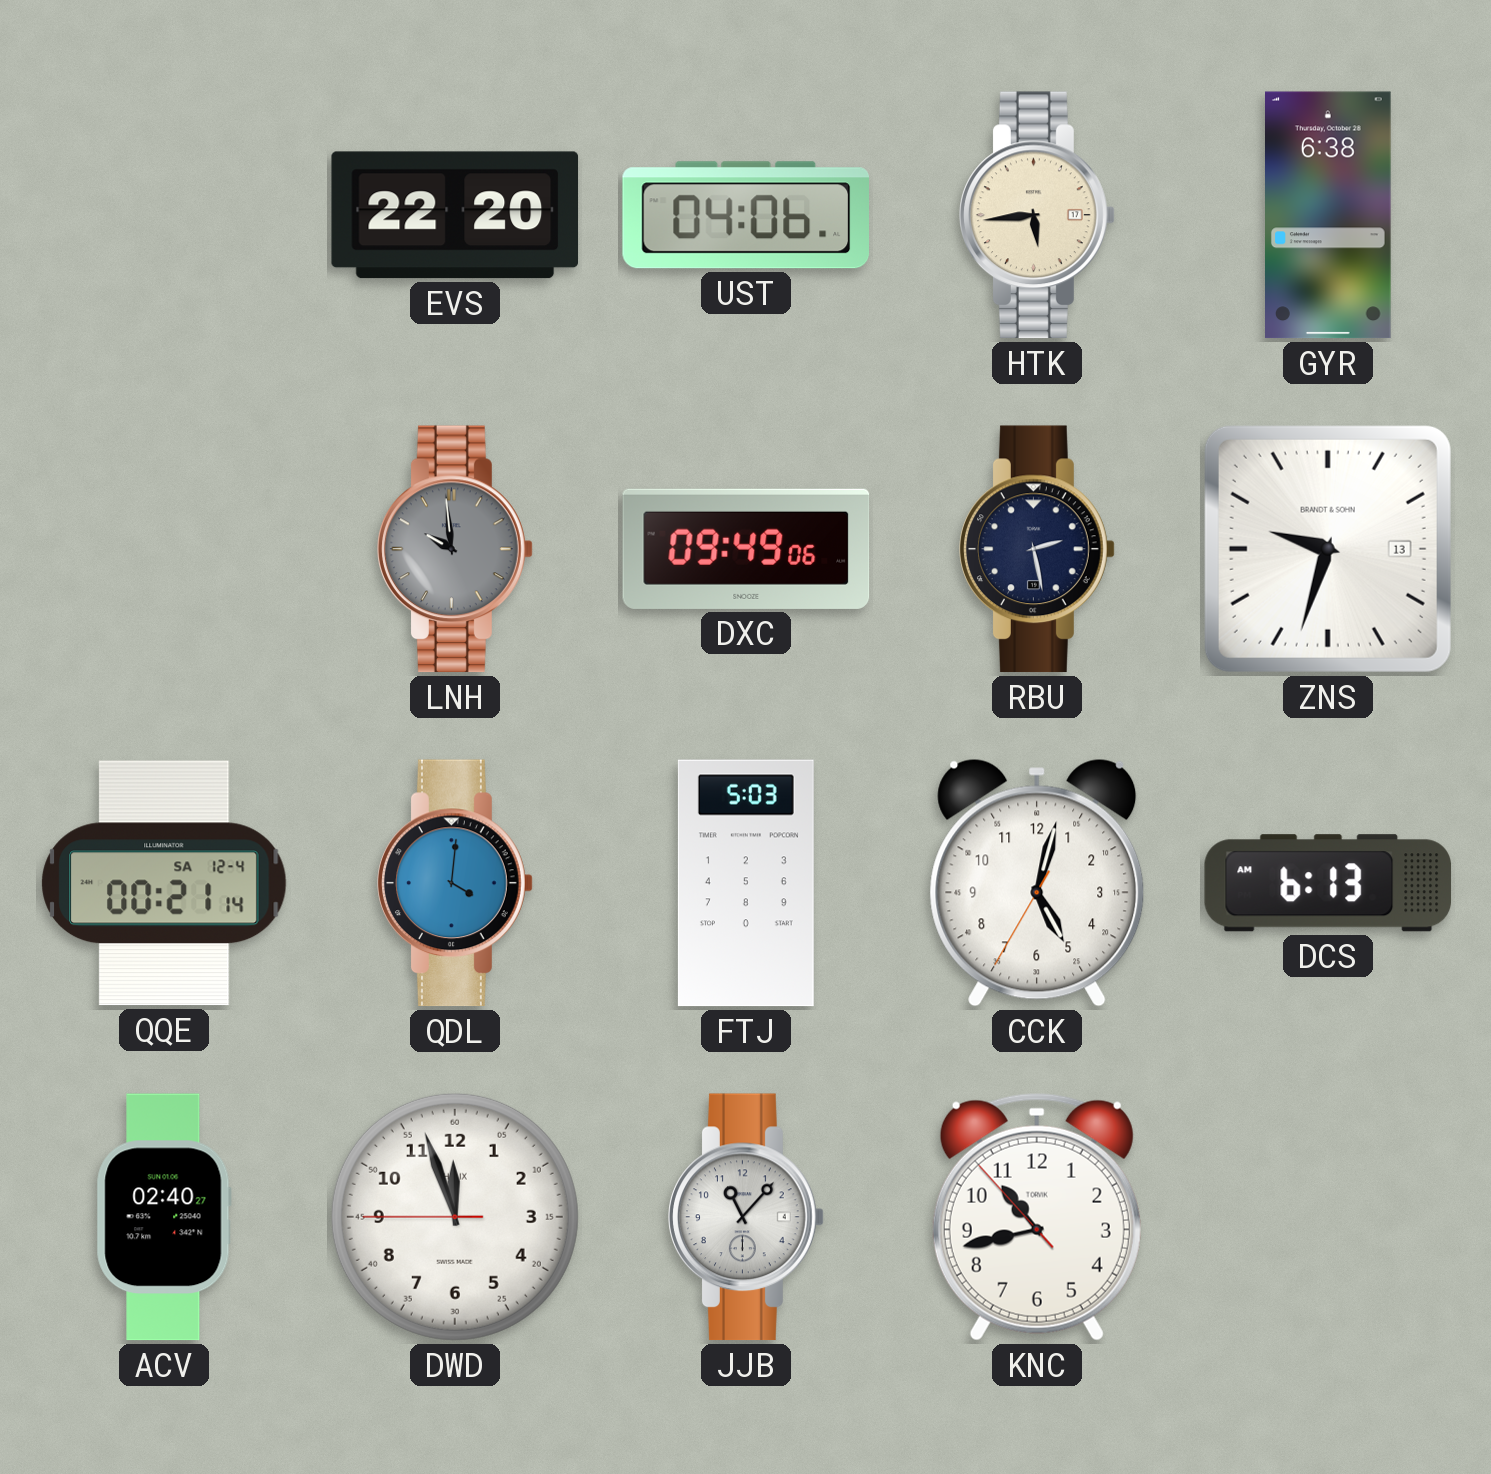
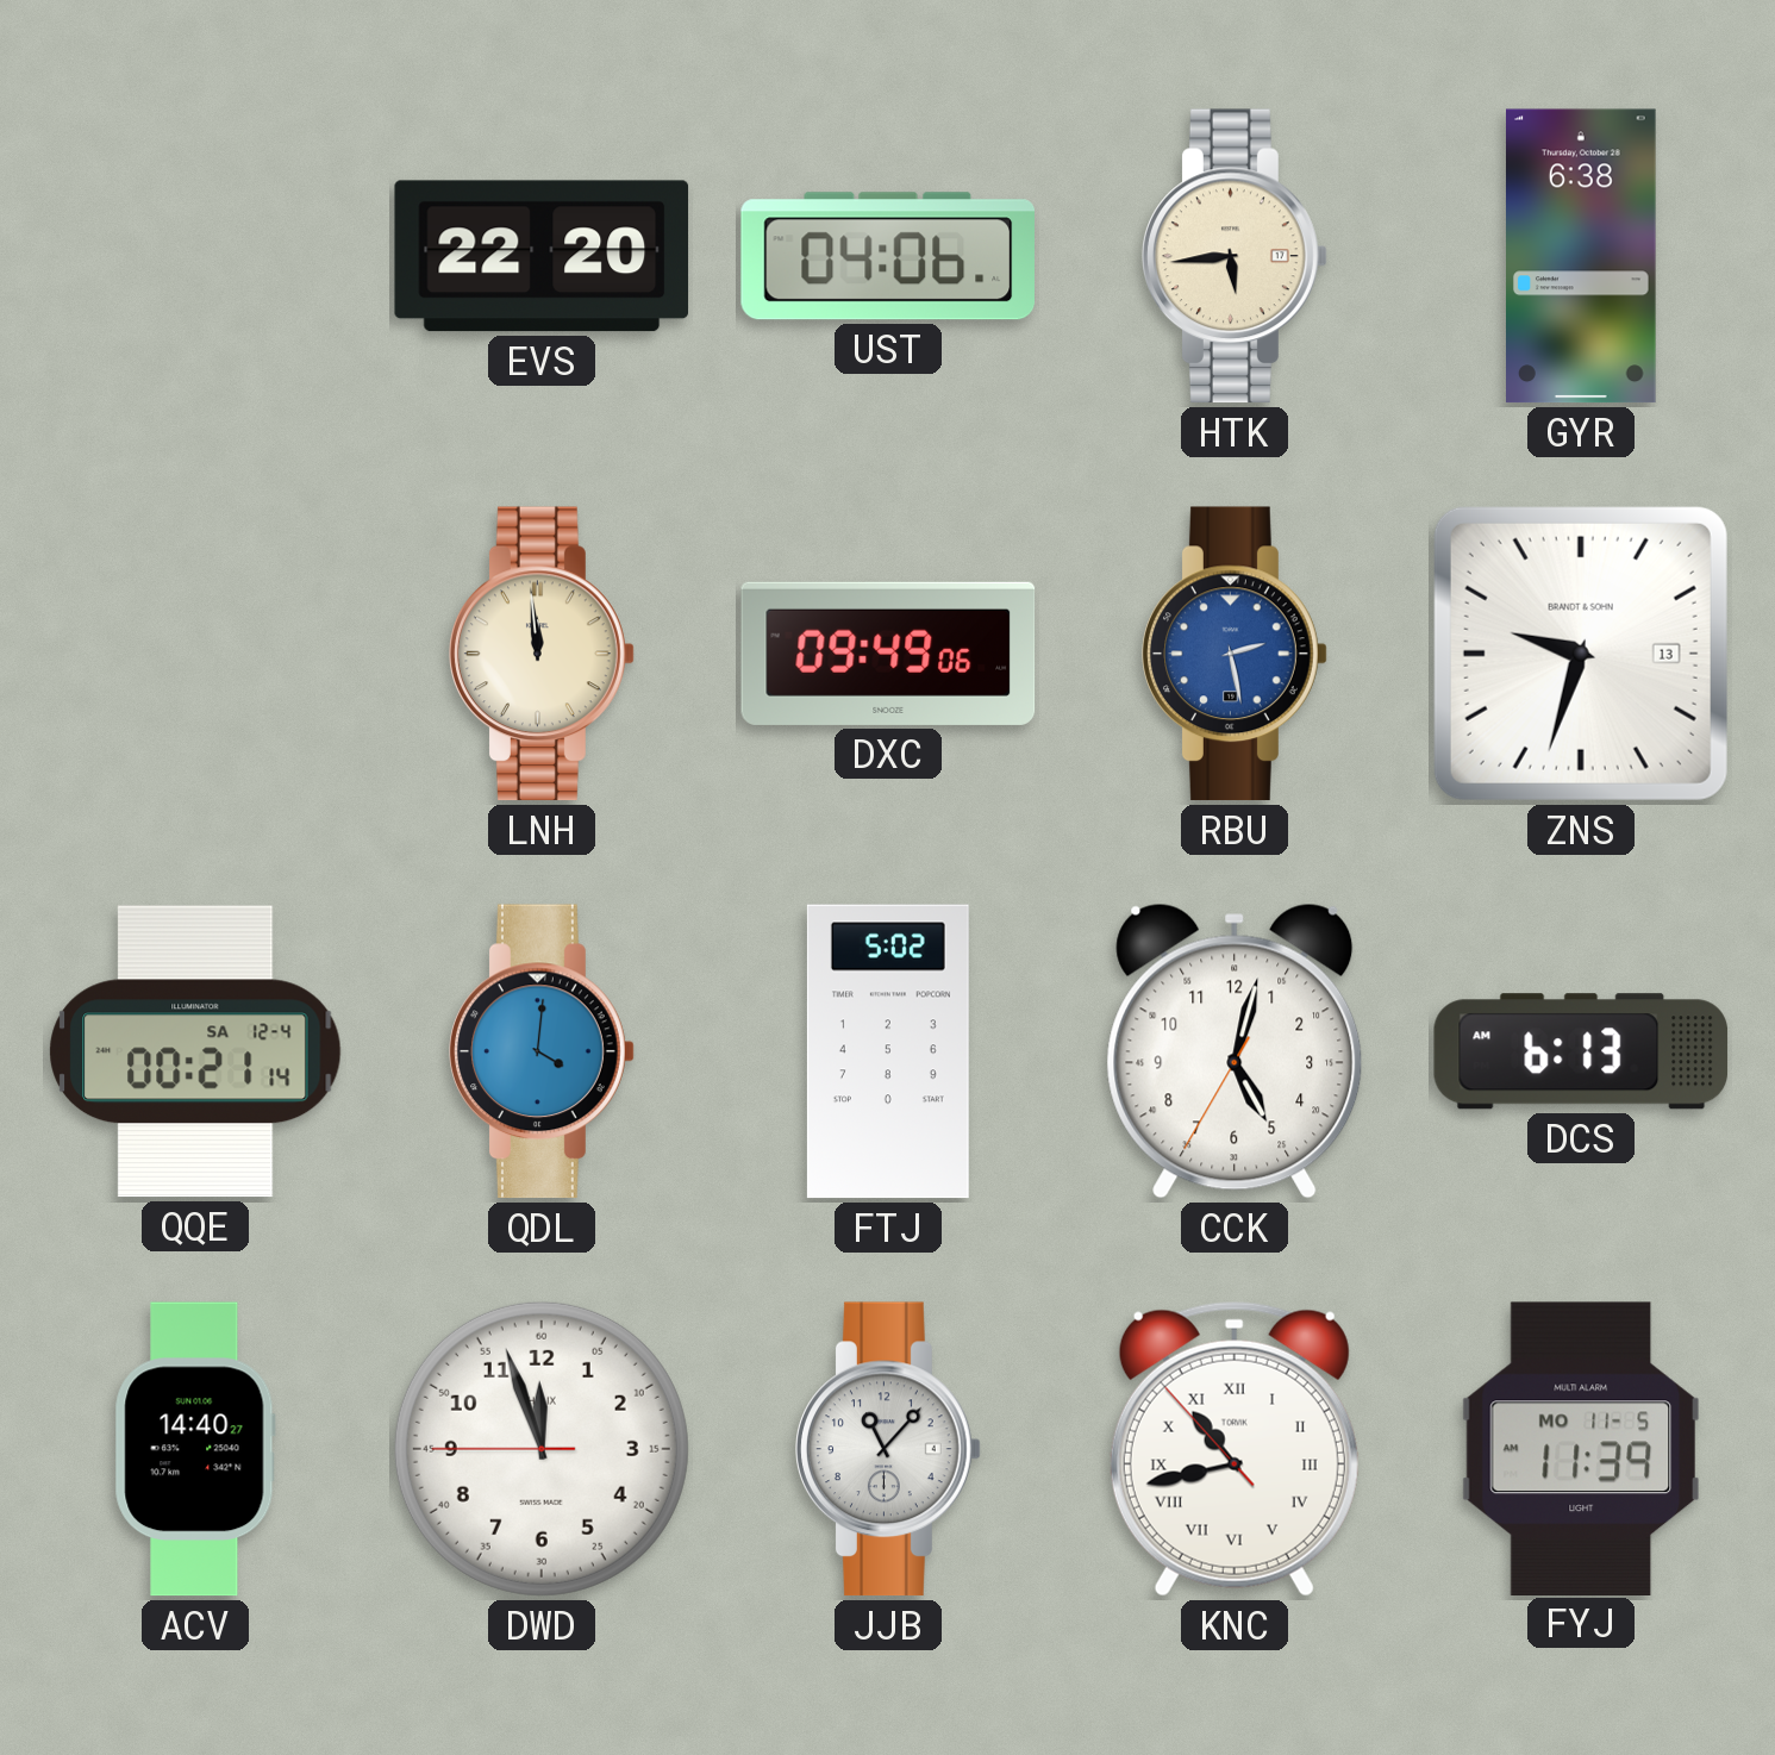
LNH: 9:59 -> 11:59
LNH dial: grey -> cream
RBU dial: navy -> blue
FTJ: 5:03 -> 5:02
ACV: 02:40 -> 14:40
KNC numerals: Arabic -> Roman
FYJ: none -> 11:39
